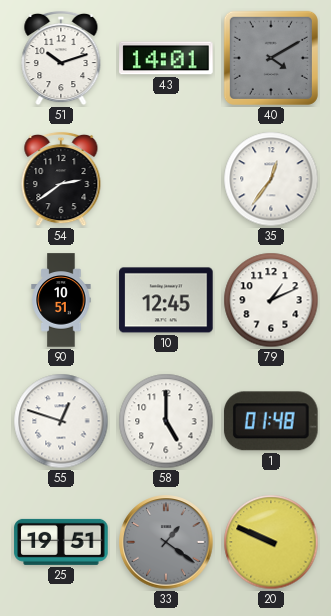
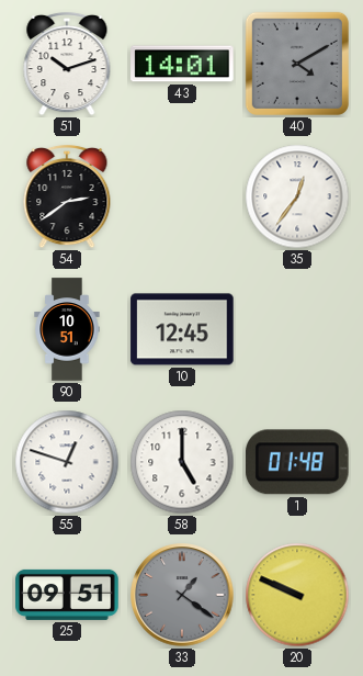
79: 1:11 -> none
25: 19:51 -> 09:51
